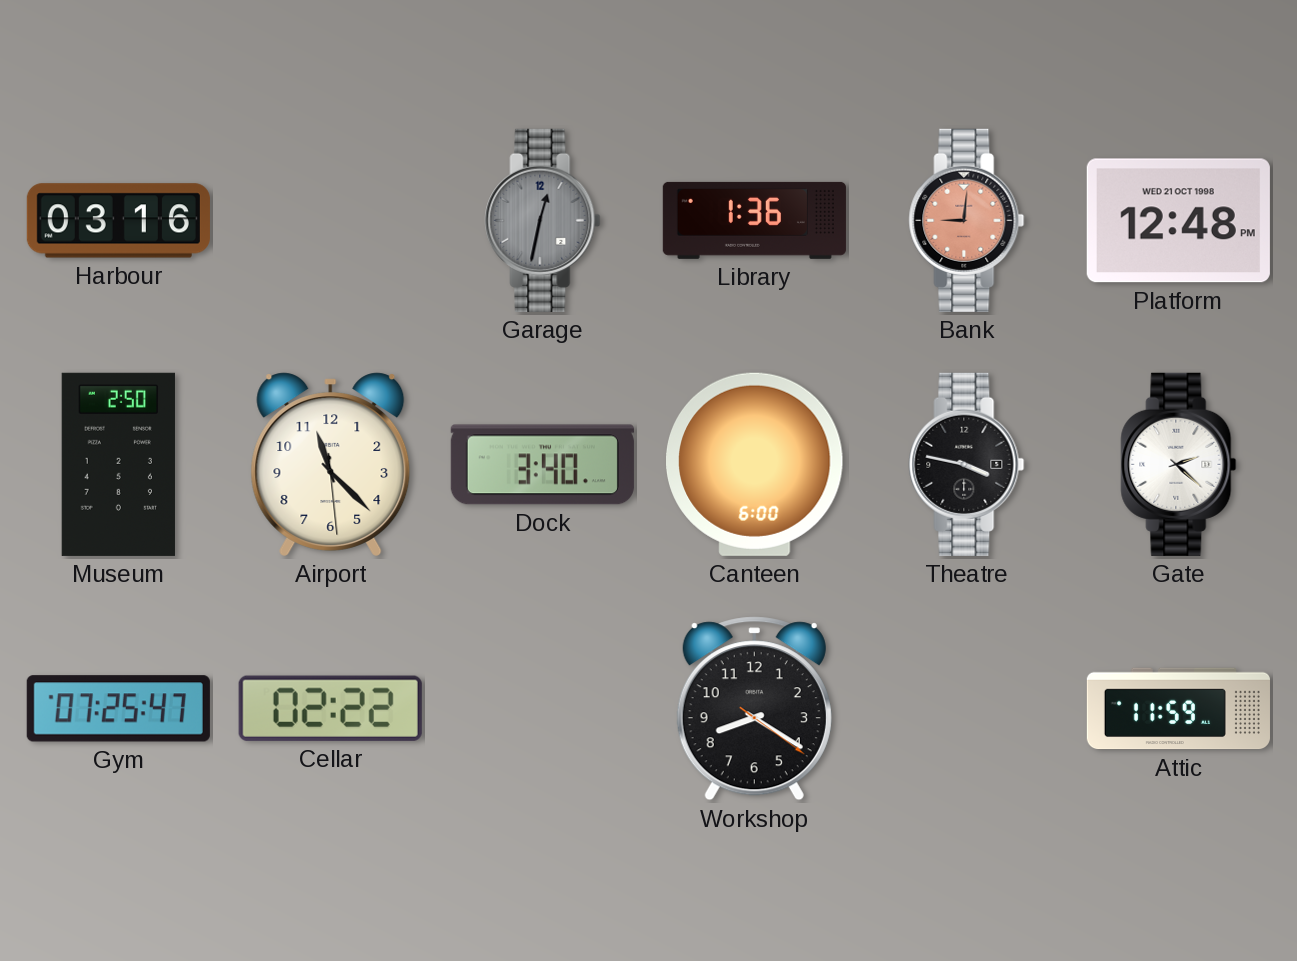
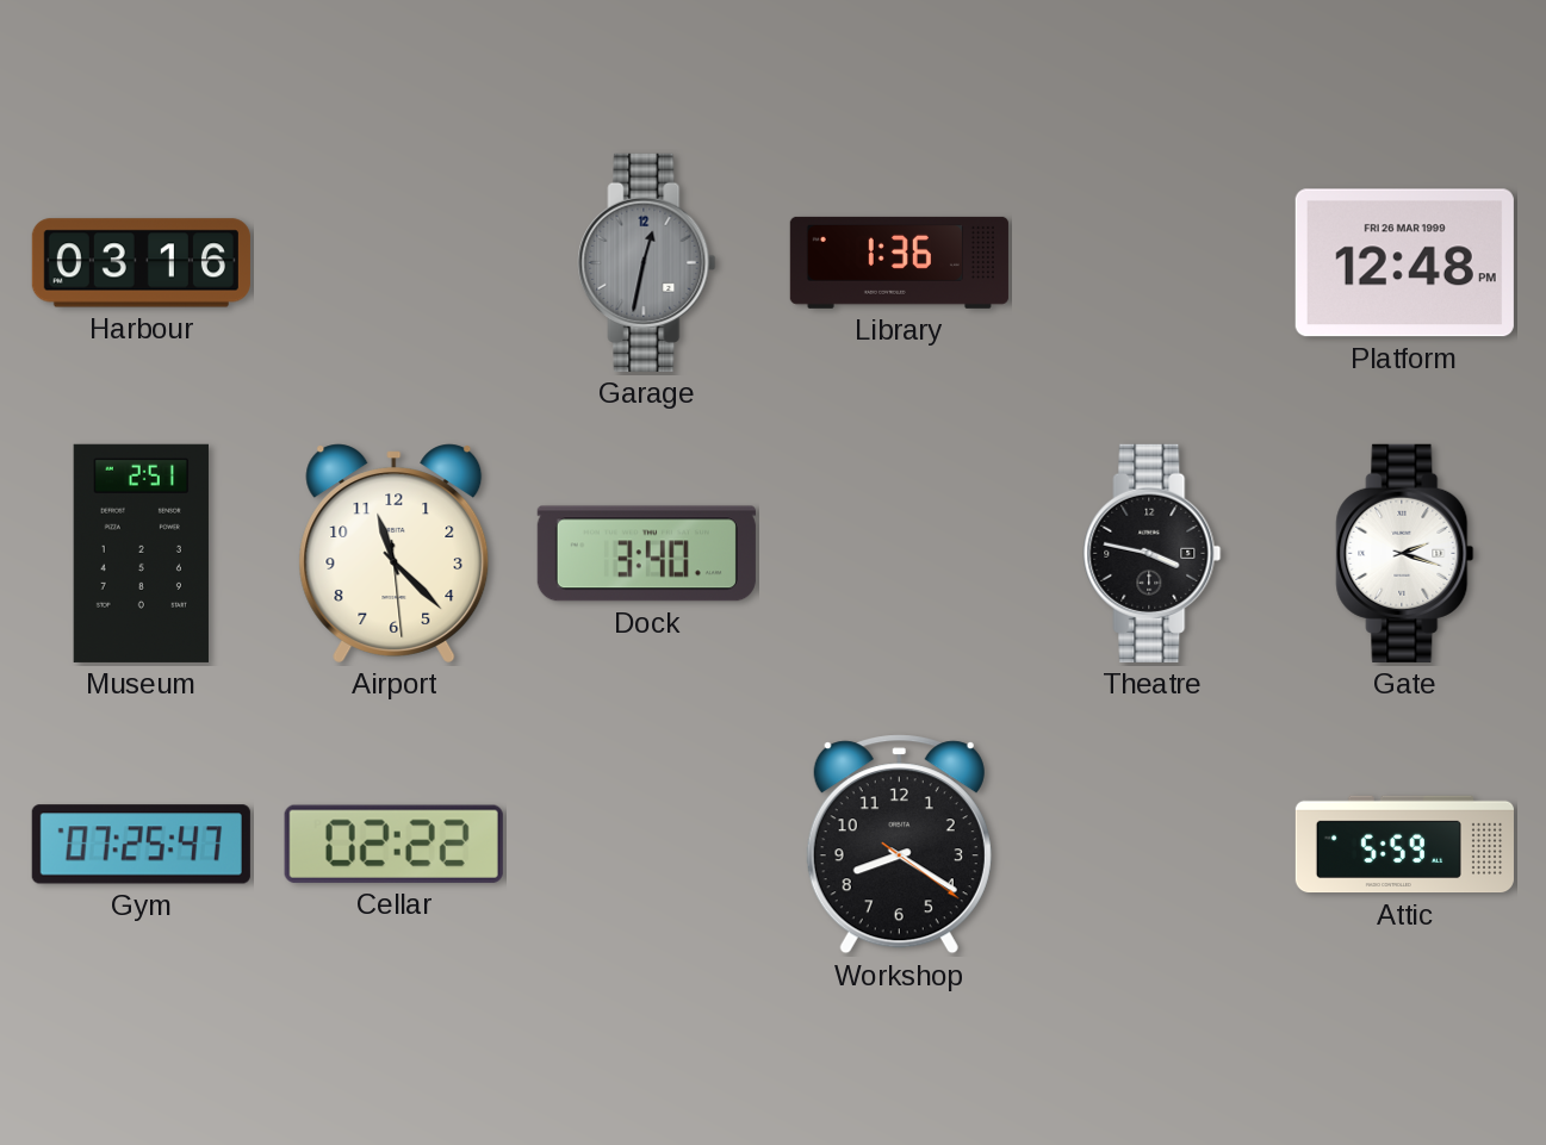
Bank: 9:01 -> none
Platform date: WED 21 OCT 1998 -> FRI 26 MAR 1999
Museum: 2:50 -> 2:51
Canteen: 6:00 -> none
Gate: 2:22 -> 2:18
Attic: 11:59 -> 5:59
